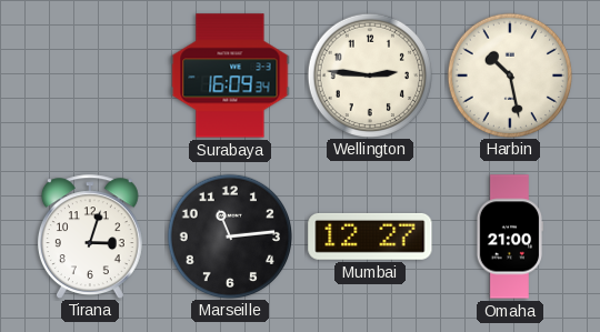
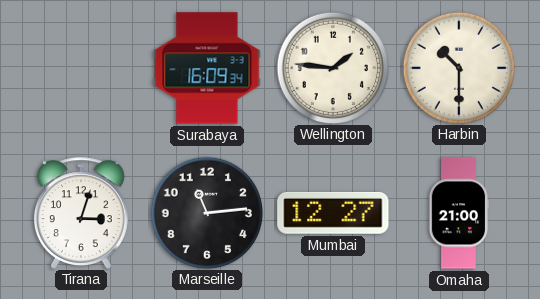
Wellington: 2:46 -> 1:46
Harbin: 10:28 -> 10:30
